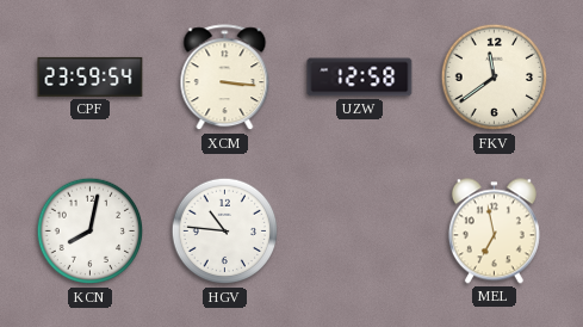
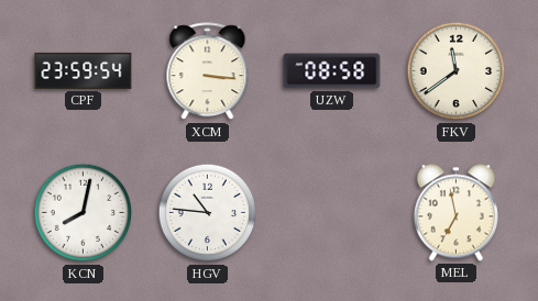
UZW: 12:58 -> 08:58
